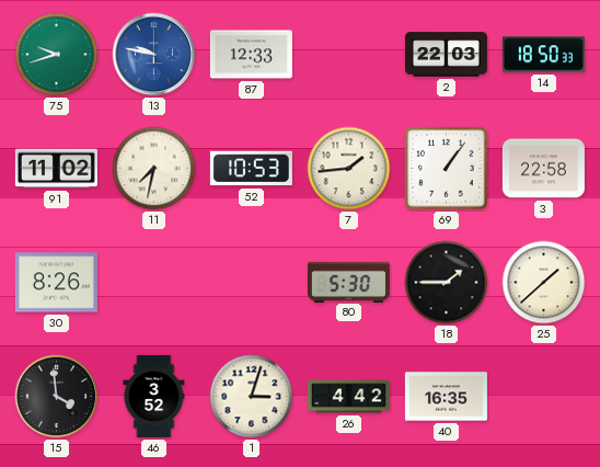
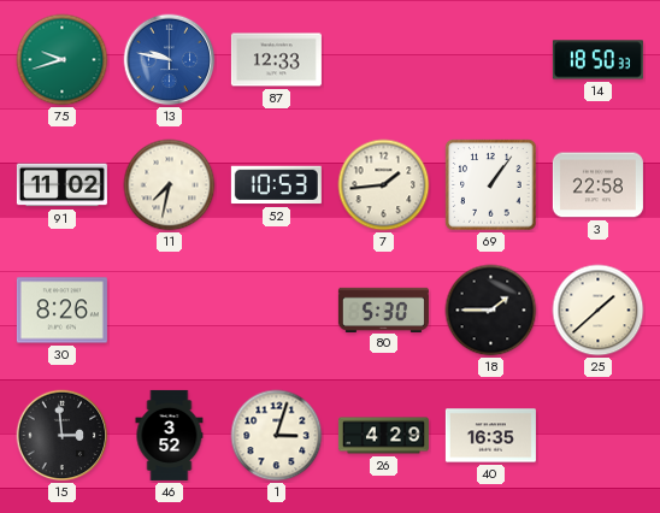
2: 22:03 -> none
15: 3:59 -> 2:59
26: 4:42 -> 4:29
